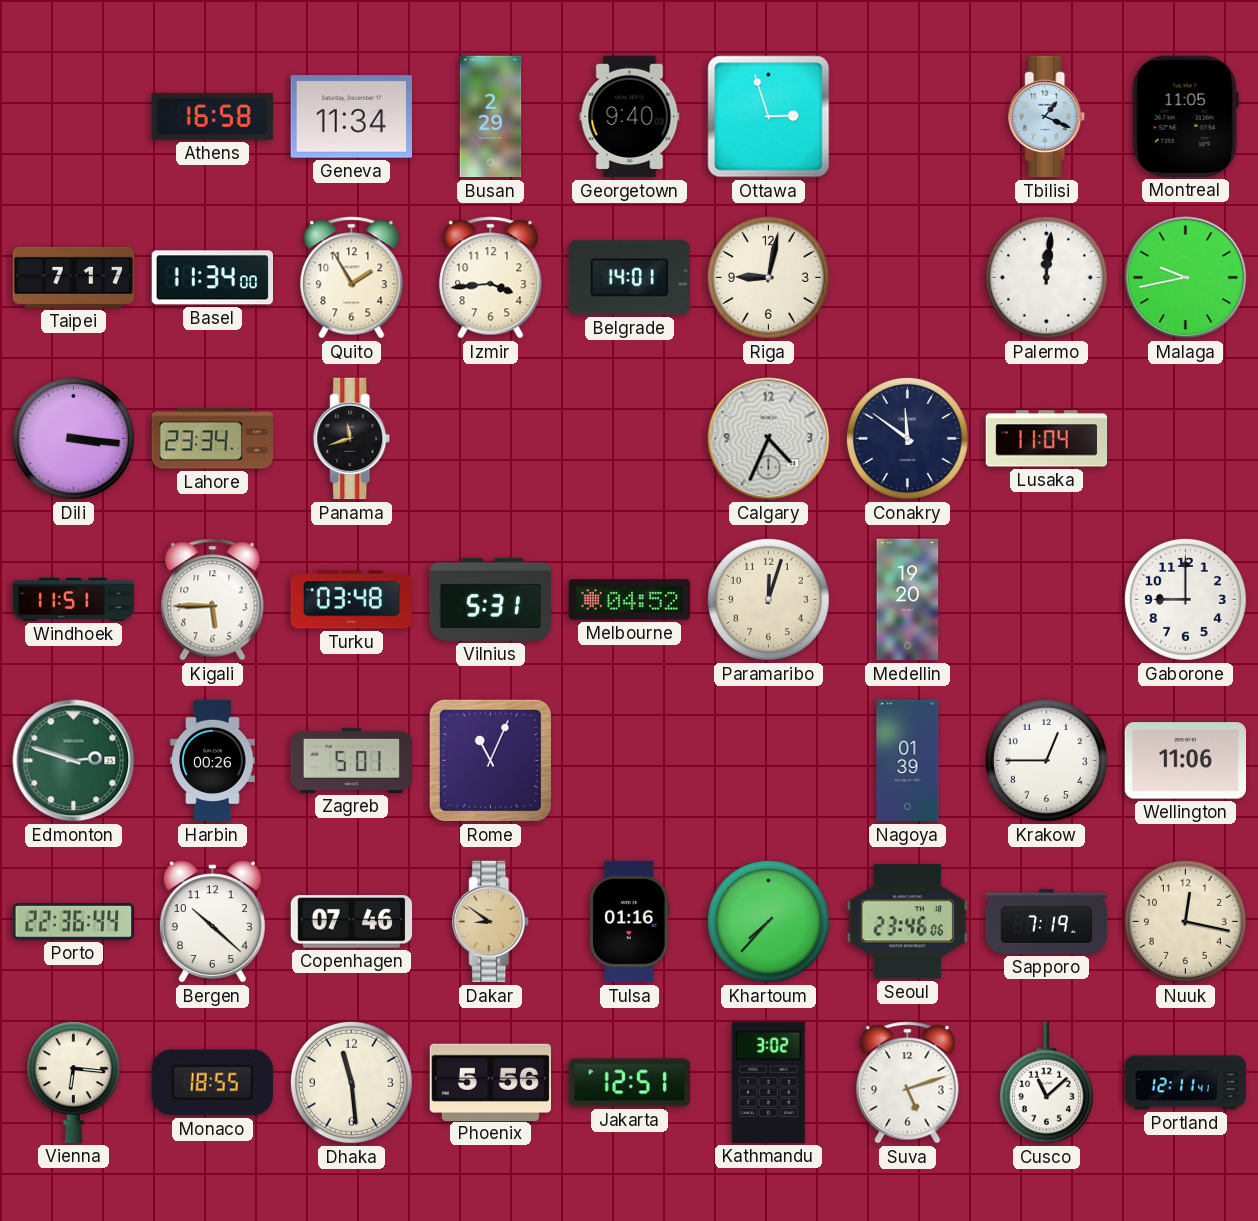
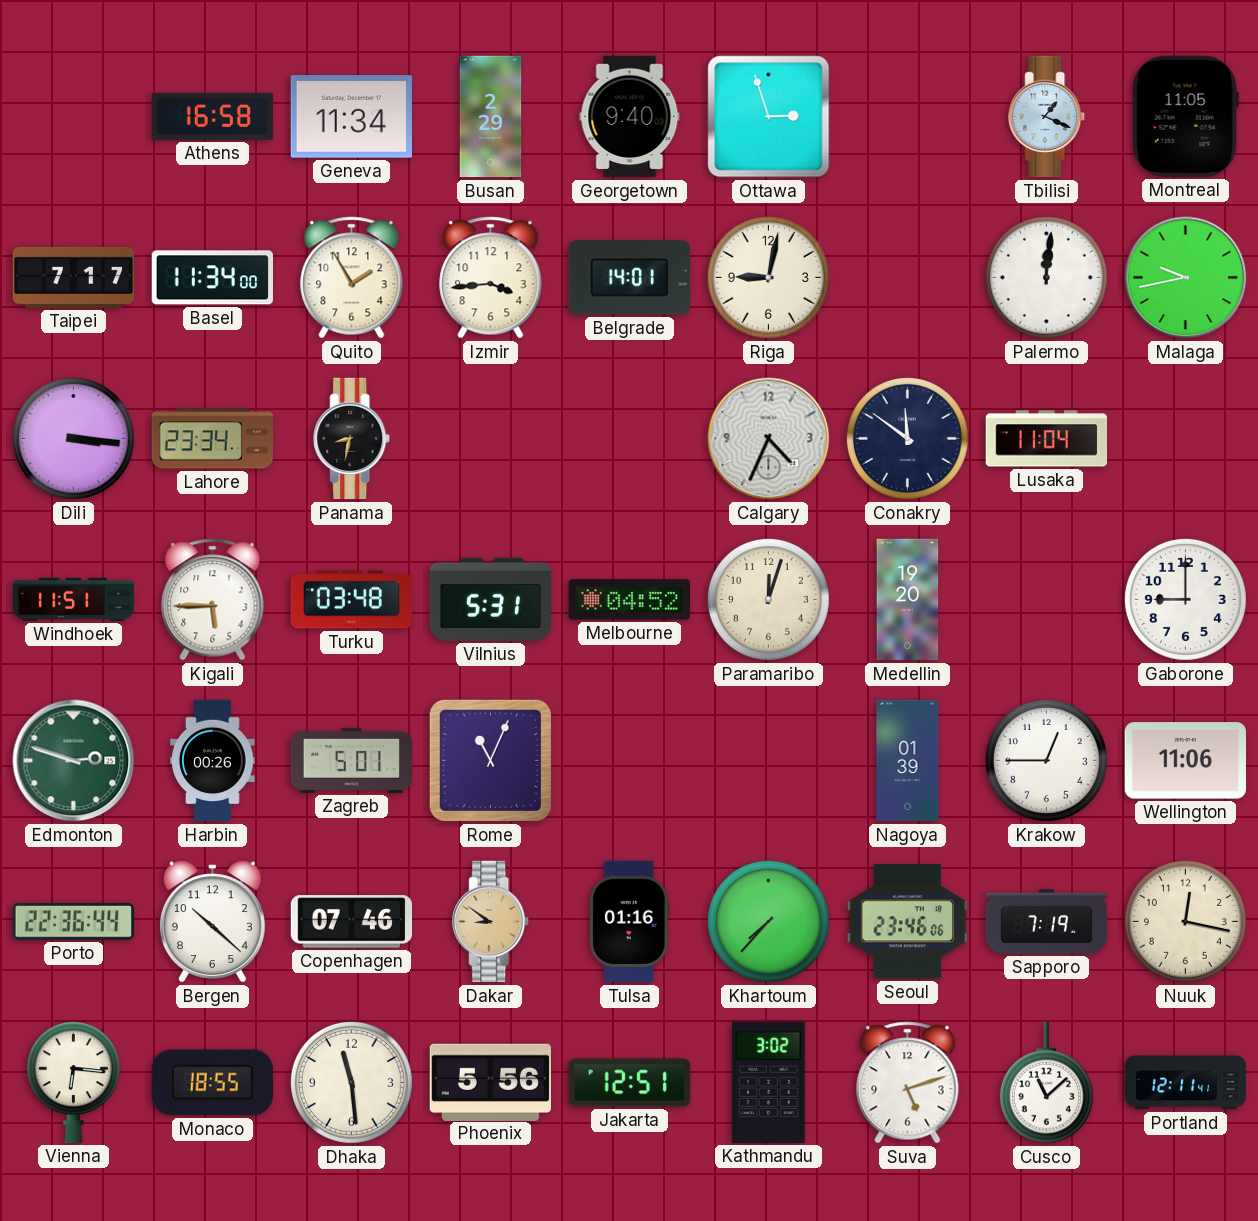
Panama: 11:42 -> 8:32
